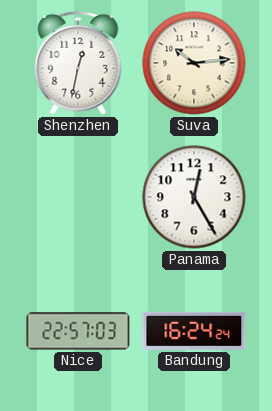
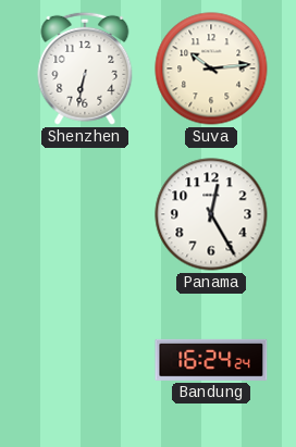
Shenzhen: 12:32 -> 6:32
Nice: 22:57 -> none
